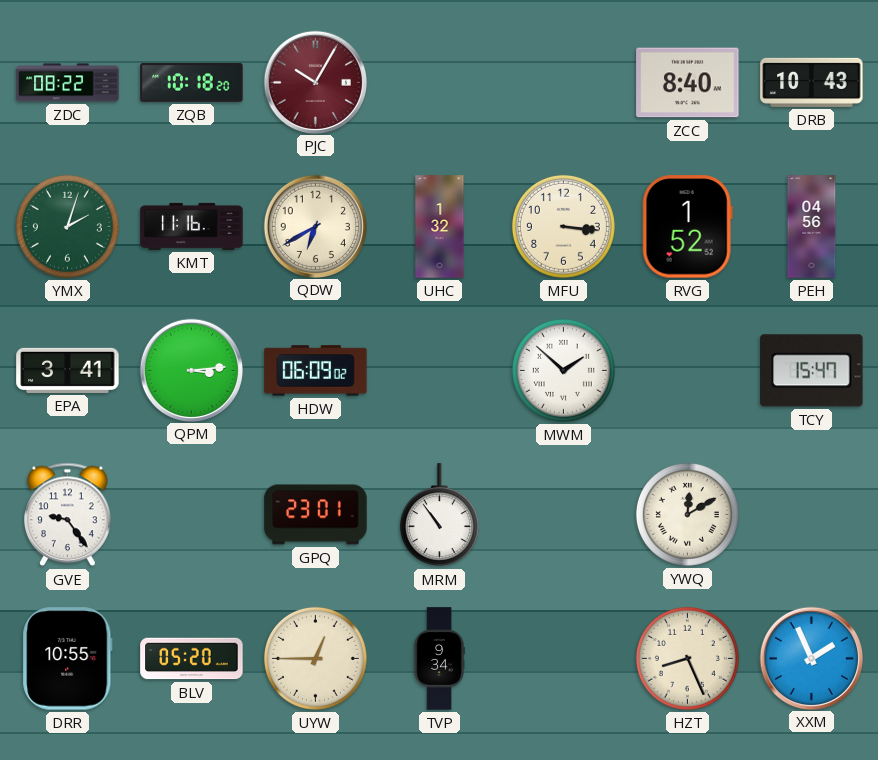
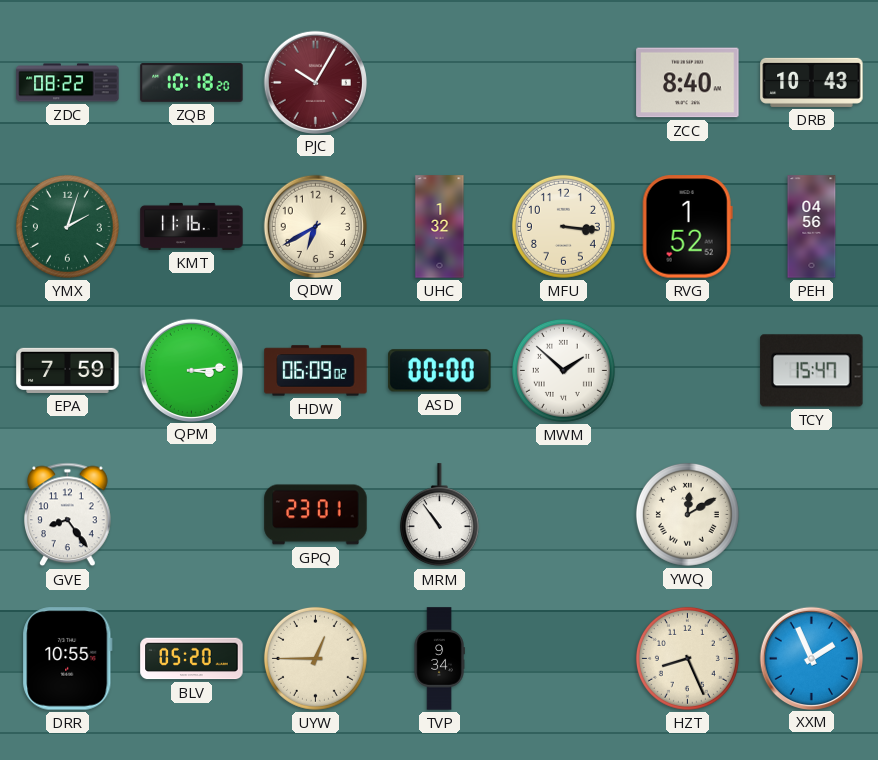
EPA: 3:41 -> 7:59
ASD: none -> 00:00
GVE: 9:24 -> 8:24
